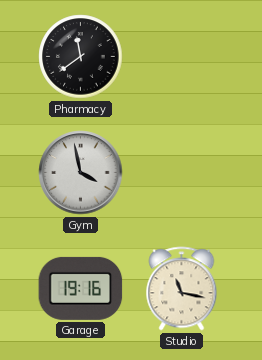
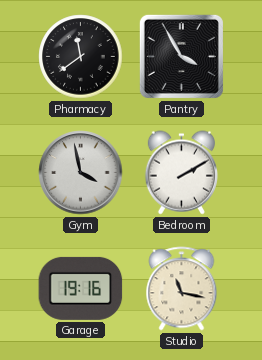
Pantry: none -> 3:55
Bedroom: none -> 2:10
